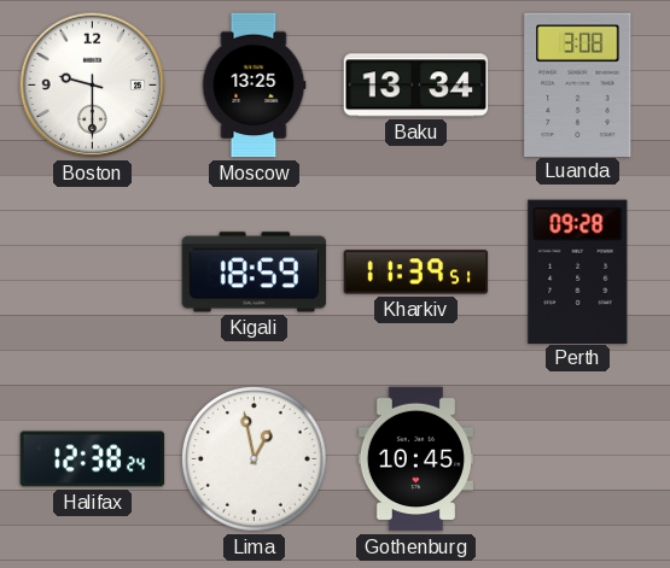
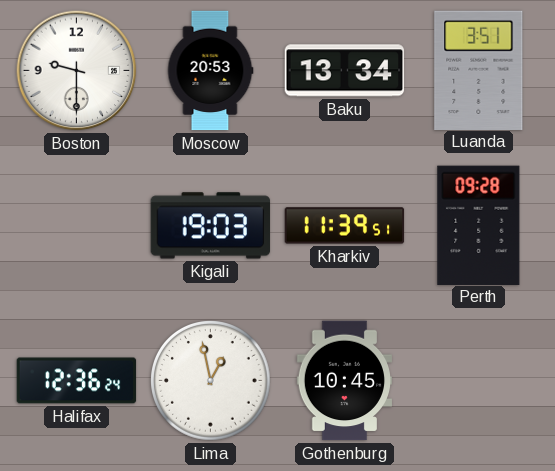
Moscow: 13:25 -> 20:53
Luanda: 3:08 -> 3:51
Kigali: 18:59 -> 19:03
Halifax: 12:38 -> 12:36
